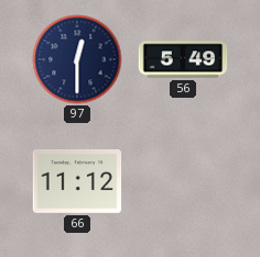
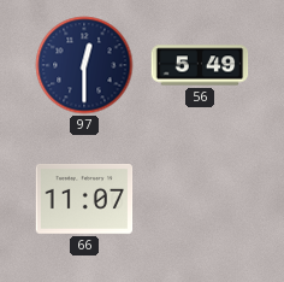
66: 11:12 -> 11:07
